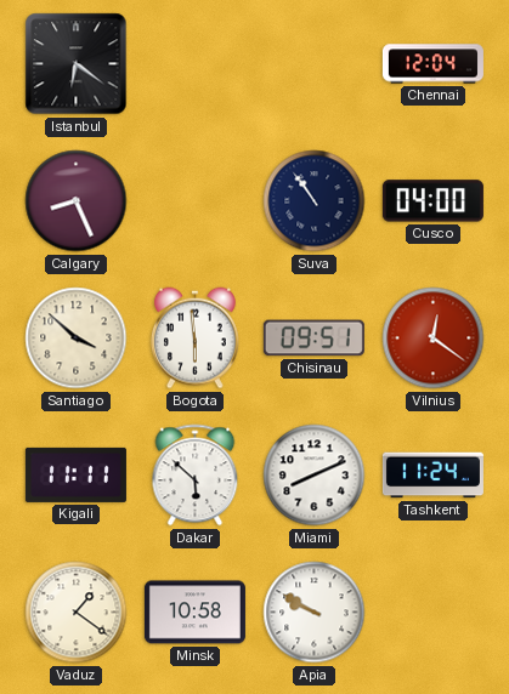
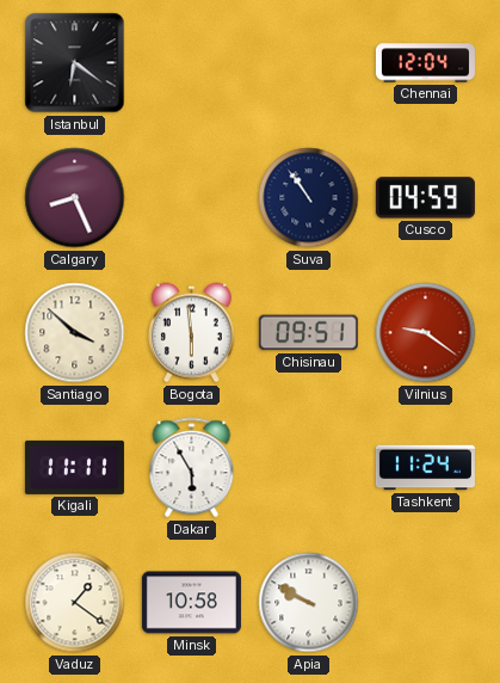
Cusco: 04:00 -> 04:59
Vilnius: 12:21 -> 9:21
Dakar: 5:52 -> 5:55
Miami: 8:11 -> none
